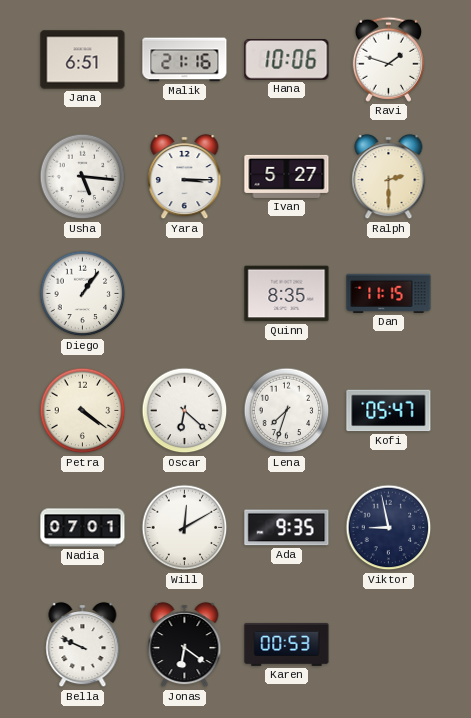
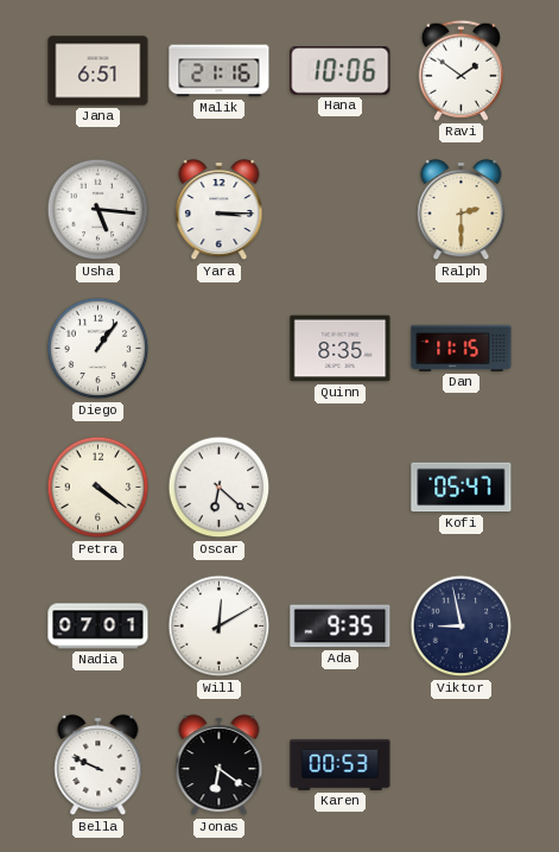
Ravi: 1:48 -> 1:51
Ivan: 5:27 -> none
Lena: 7:33 -> none
